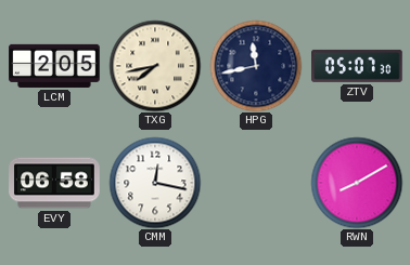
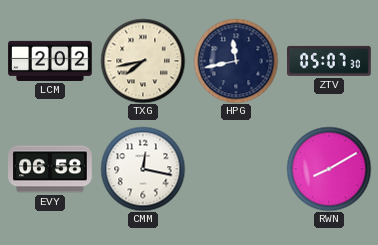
LCM: 2:05 -> 2:02
